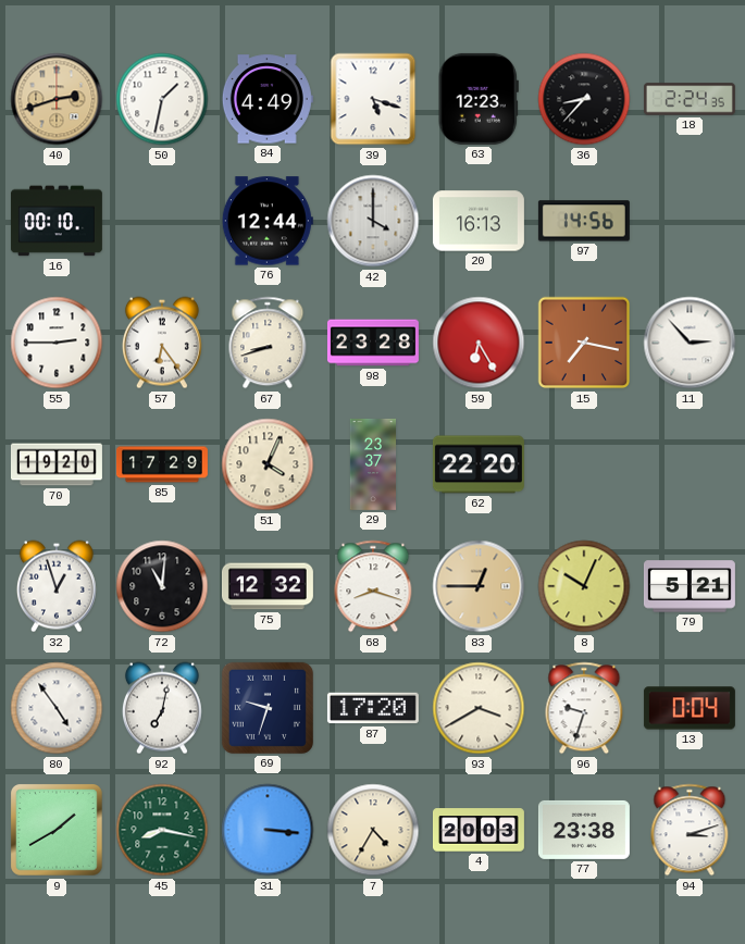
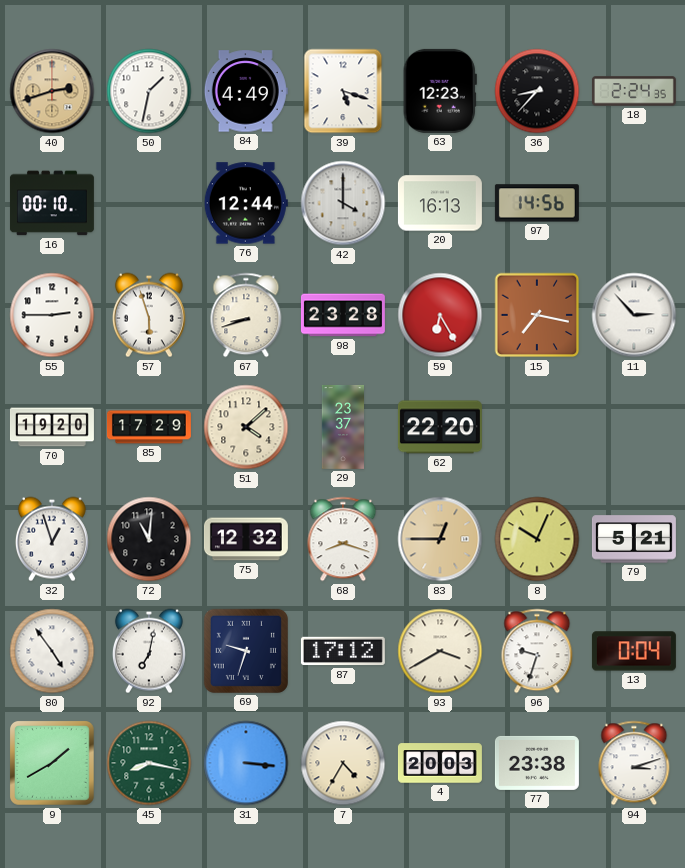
57: 6:24 -> 5:57
51: 4:04 -> 4:08
87: 17:20 -> 17:12
